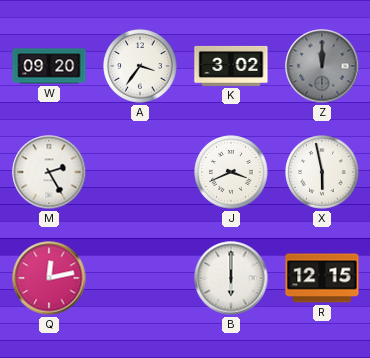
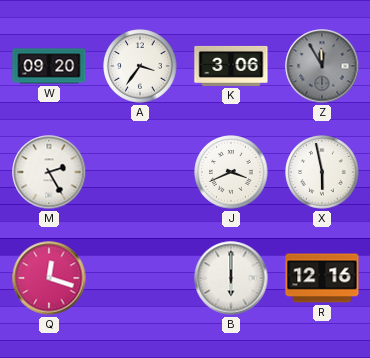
K: 3:02 -> 3:06
Z: 12:00 -> 11:55
Q: 12:13 -> 12:18
R: 12:15 -> 12:16
